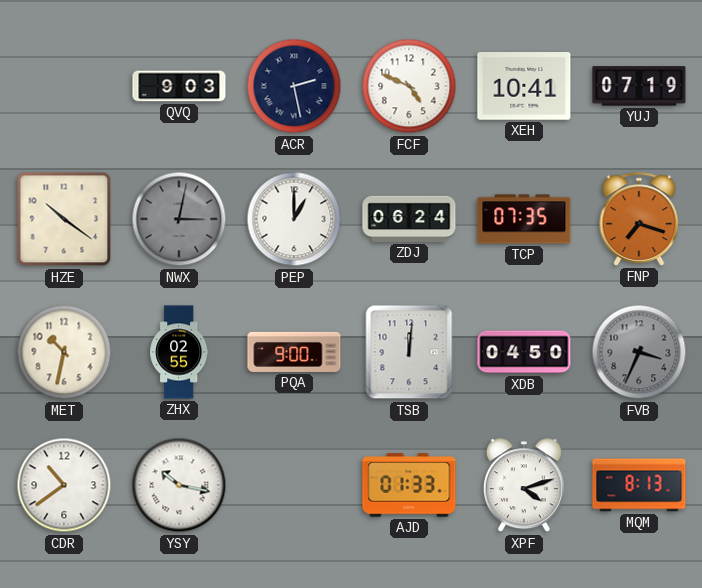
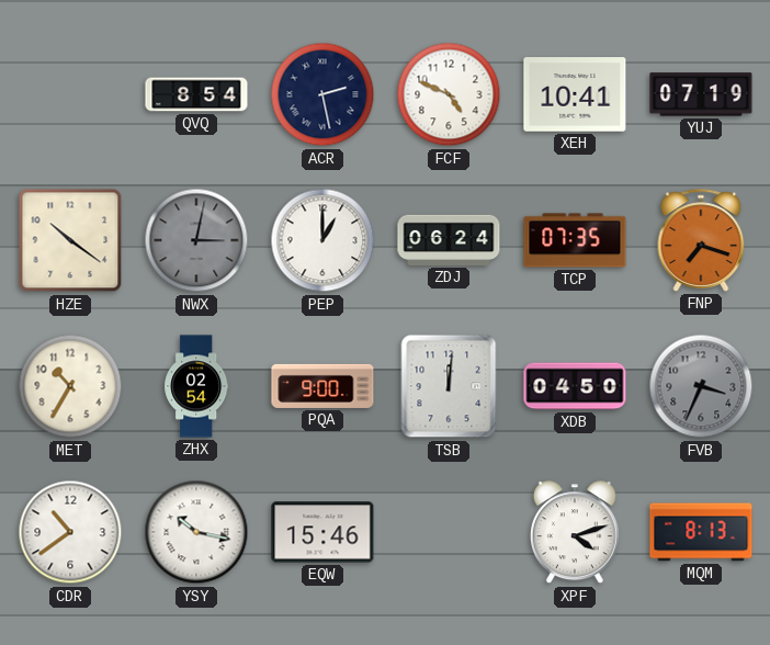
QVQ: 9:03 -> 8:54
MET: 10:32 -> 10:35
ZHX: 02:55 -> 02:54
EQW: none -> 15:46
AJD: 01:33 -> none
